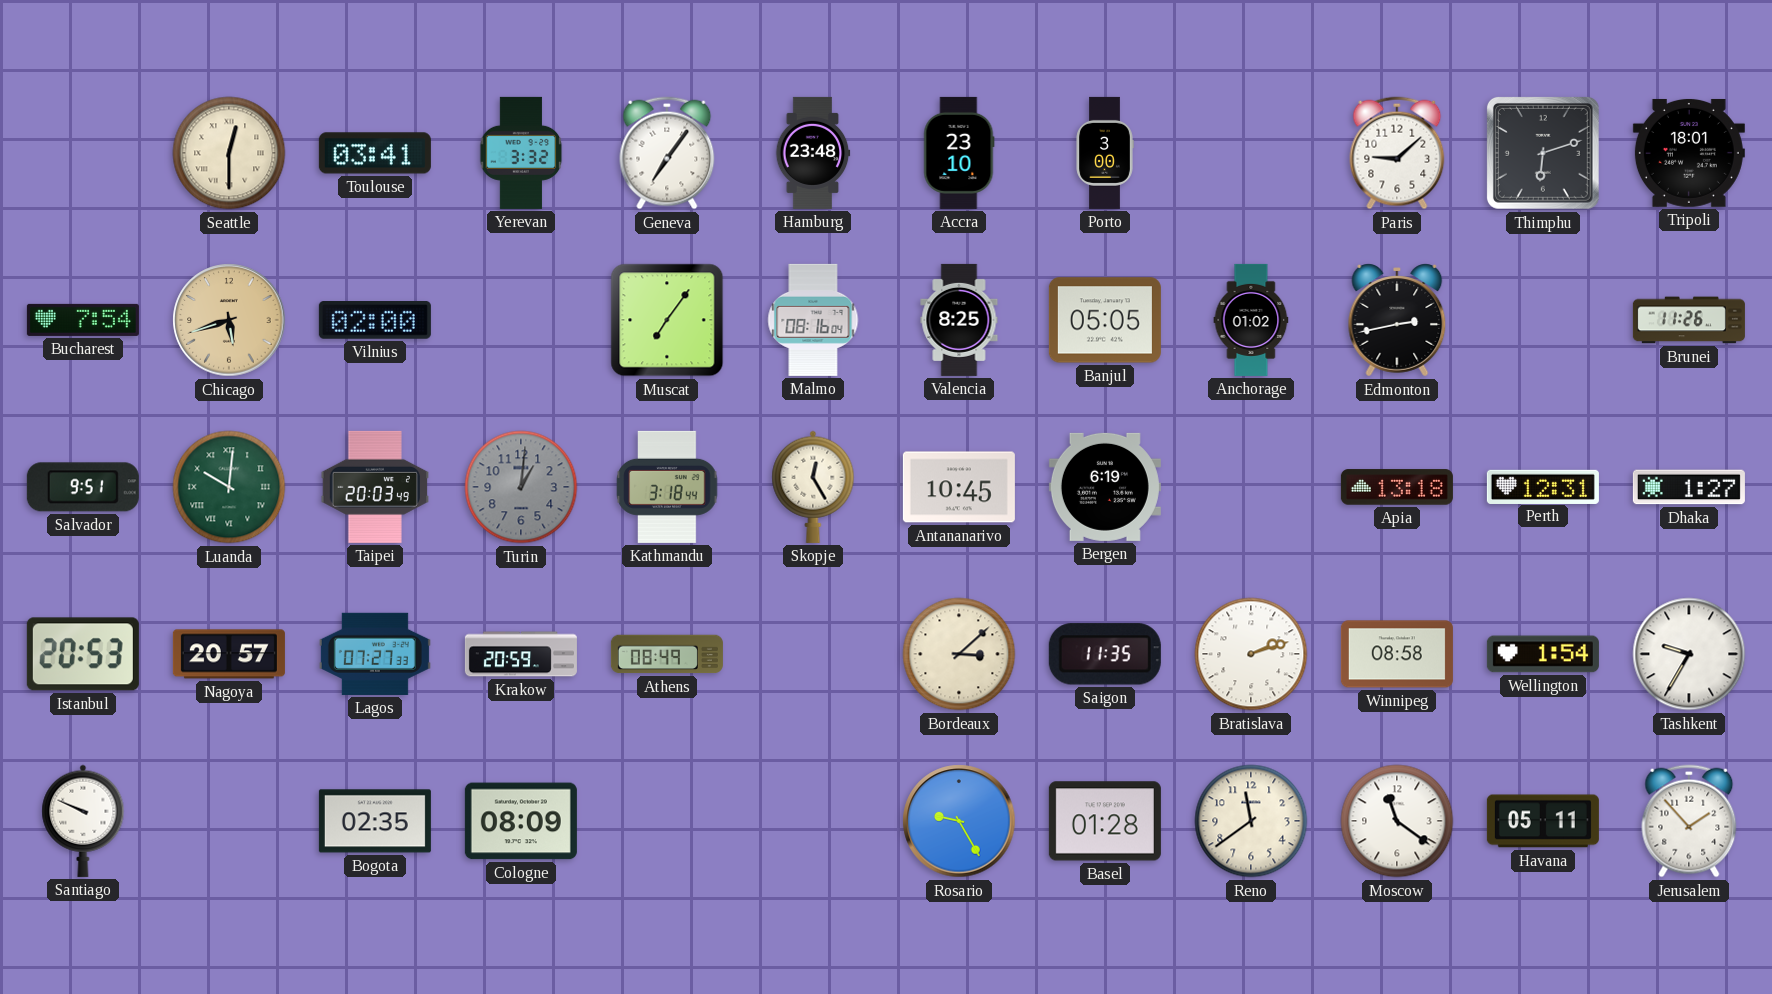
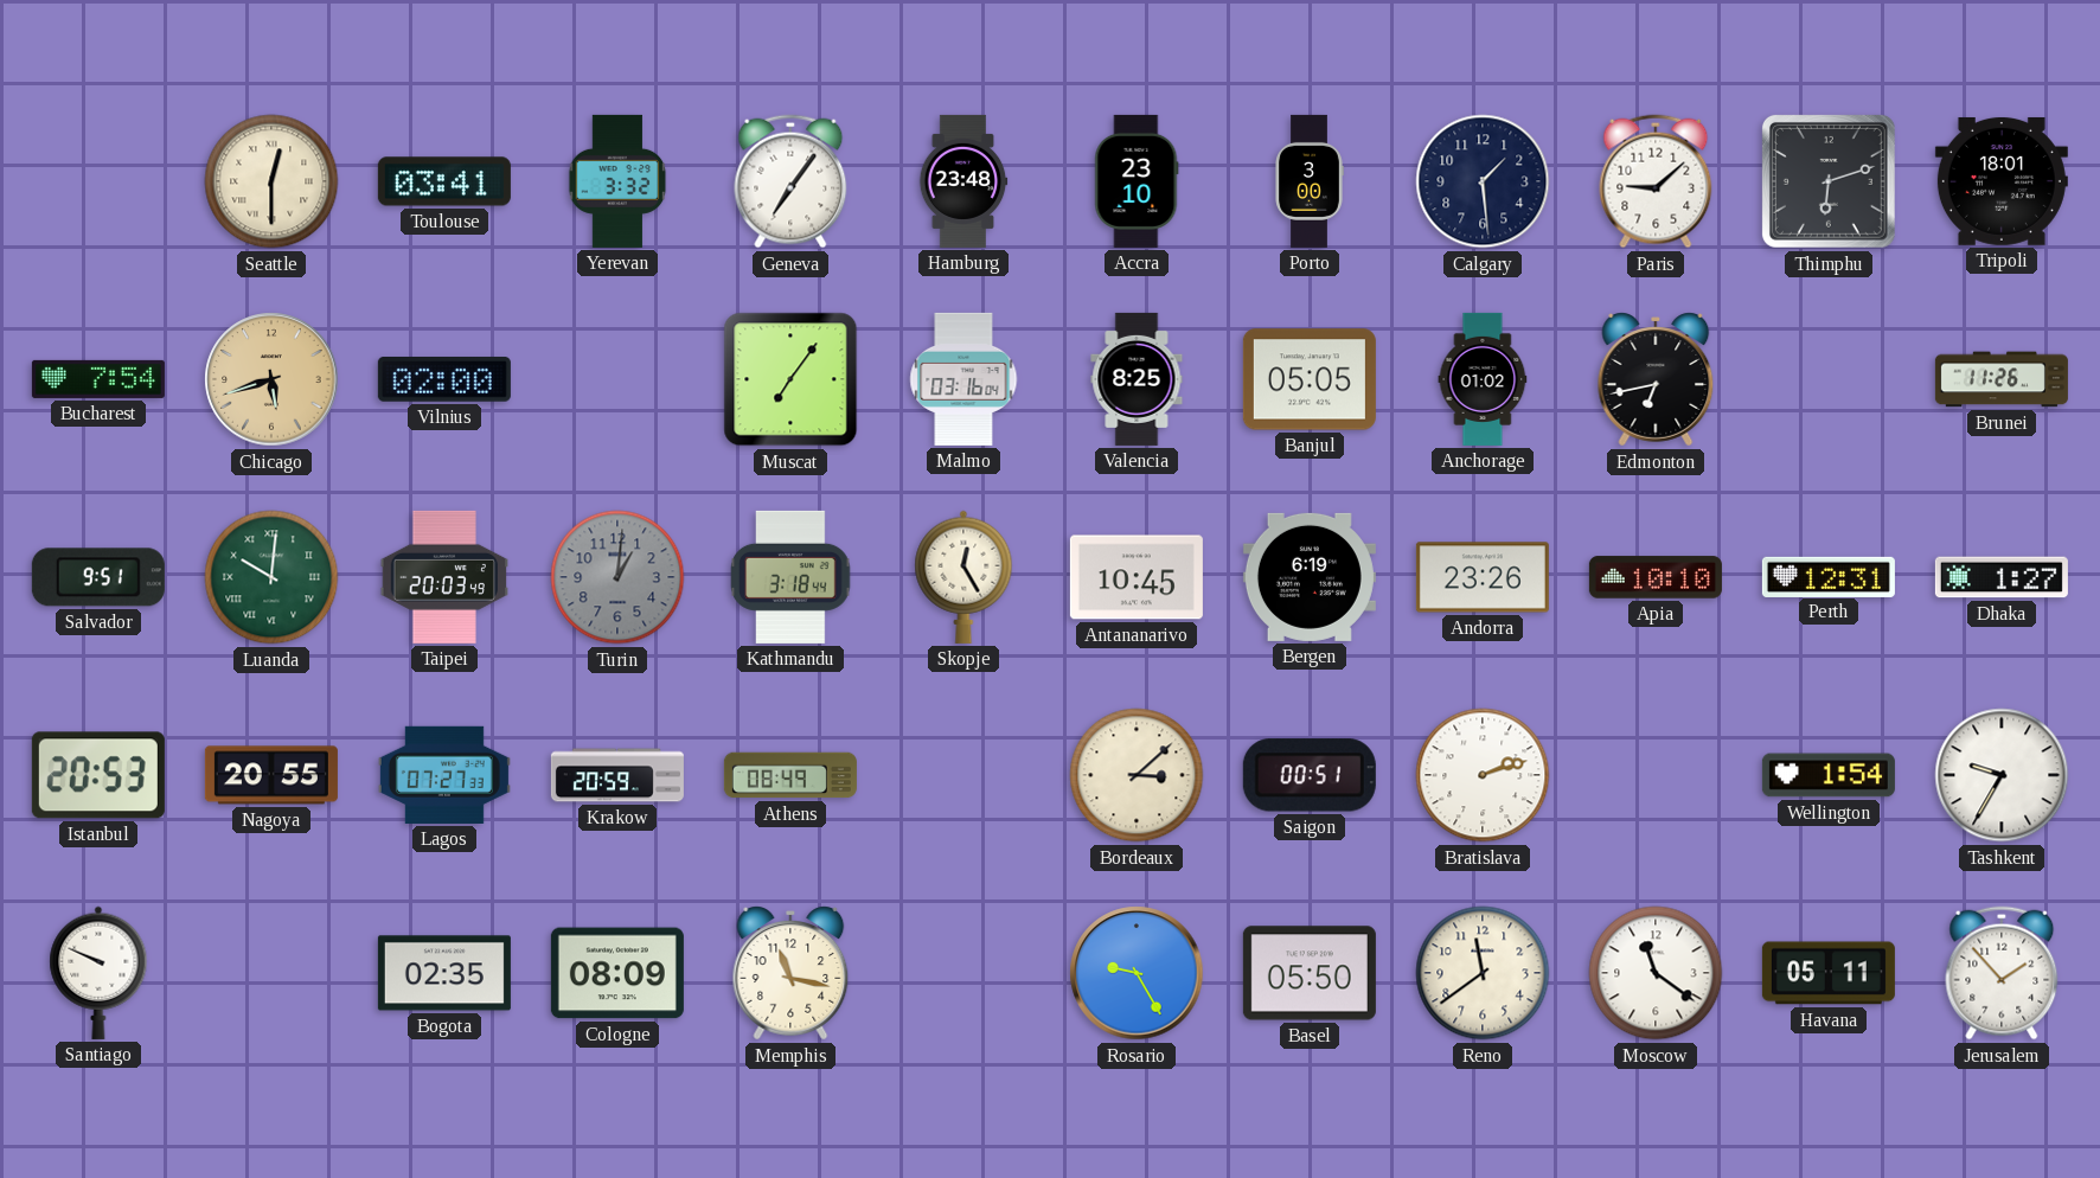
Calgary: none -> 1:29
Malmo: 08:16 -> 03:16
Edmonton: 2:43 -> 6:43
Andorra: none -> 23:26
Apia: 13:18 -> 10:10
Nagoya: 20:57 -> 20:55
Saigon: 11:35 -> 00:51
Winnipeg: 08:58 -> none
Memphis: none -> 11:17
Basel: 01:28 -> 05:50
